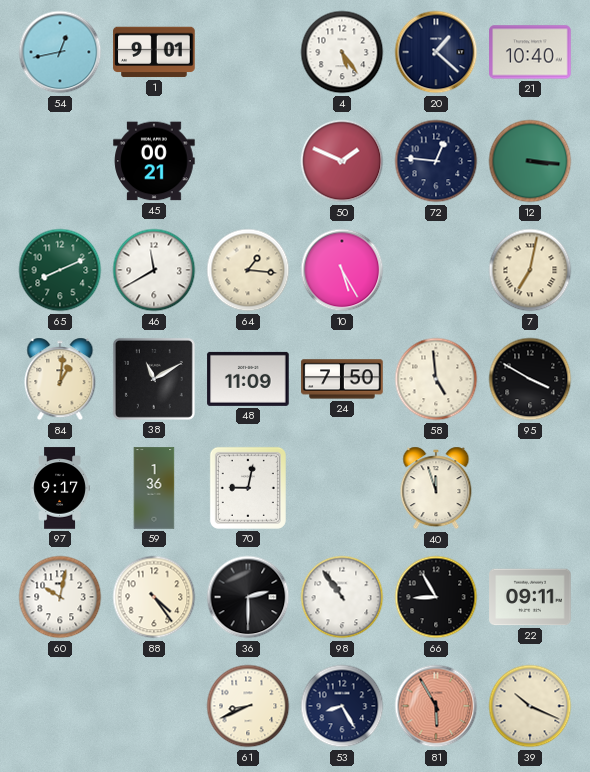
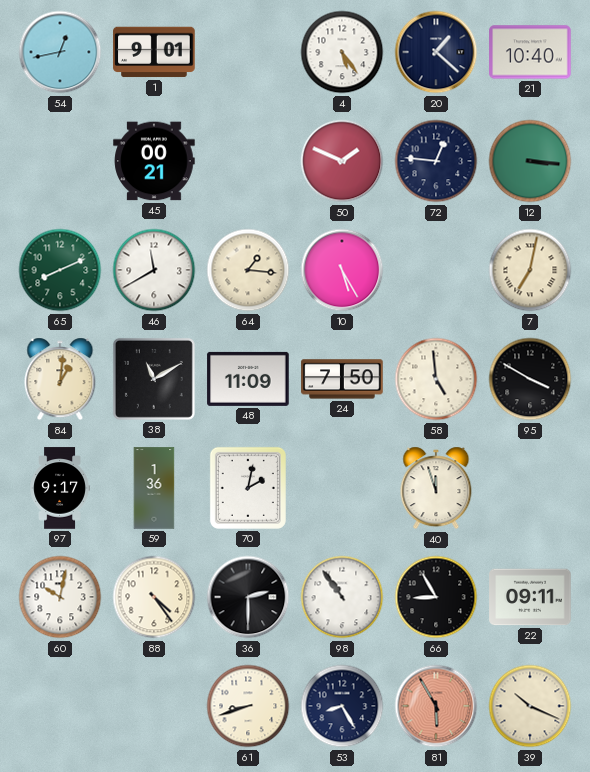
70: 9:02 -> 2:02
61: 8:41 -> 8:42
